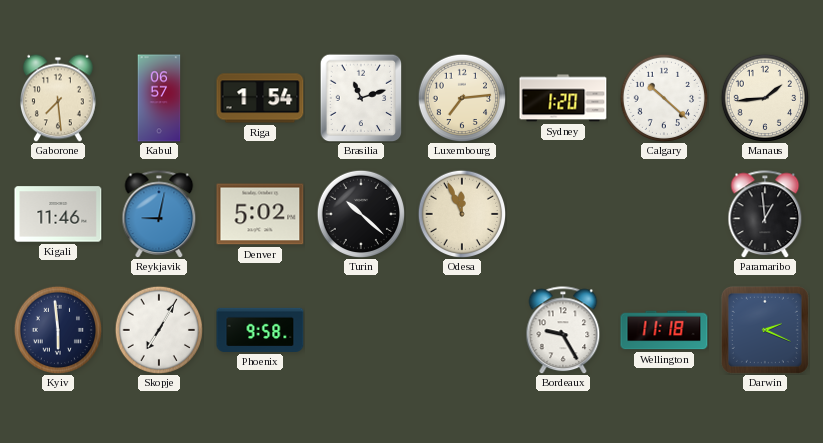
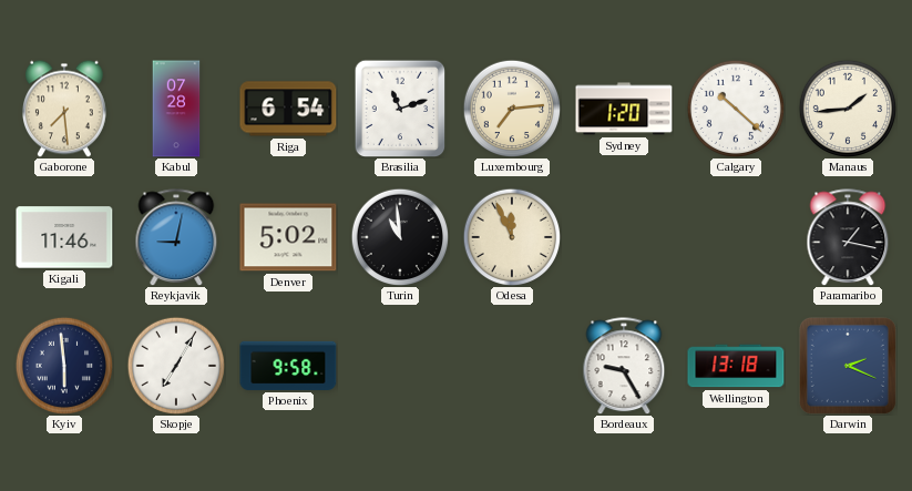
Kabul: 06:57 -> 07:28
Riga: 1:54 -> 6:54
Turin: 10:22 -> 10:59
Paramaribo: 12:59 -> 1:17
Wellington: 11:18 -> 13:18
